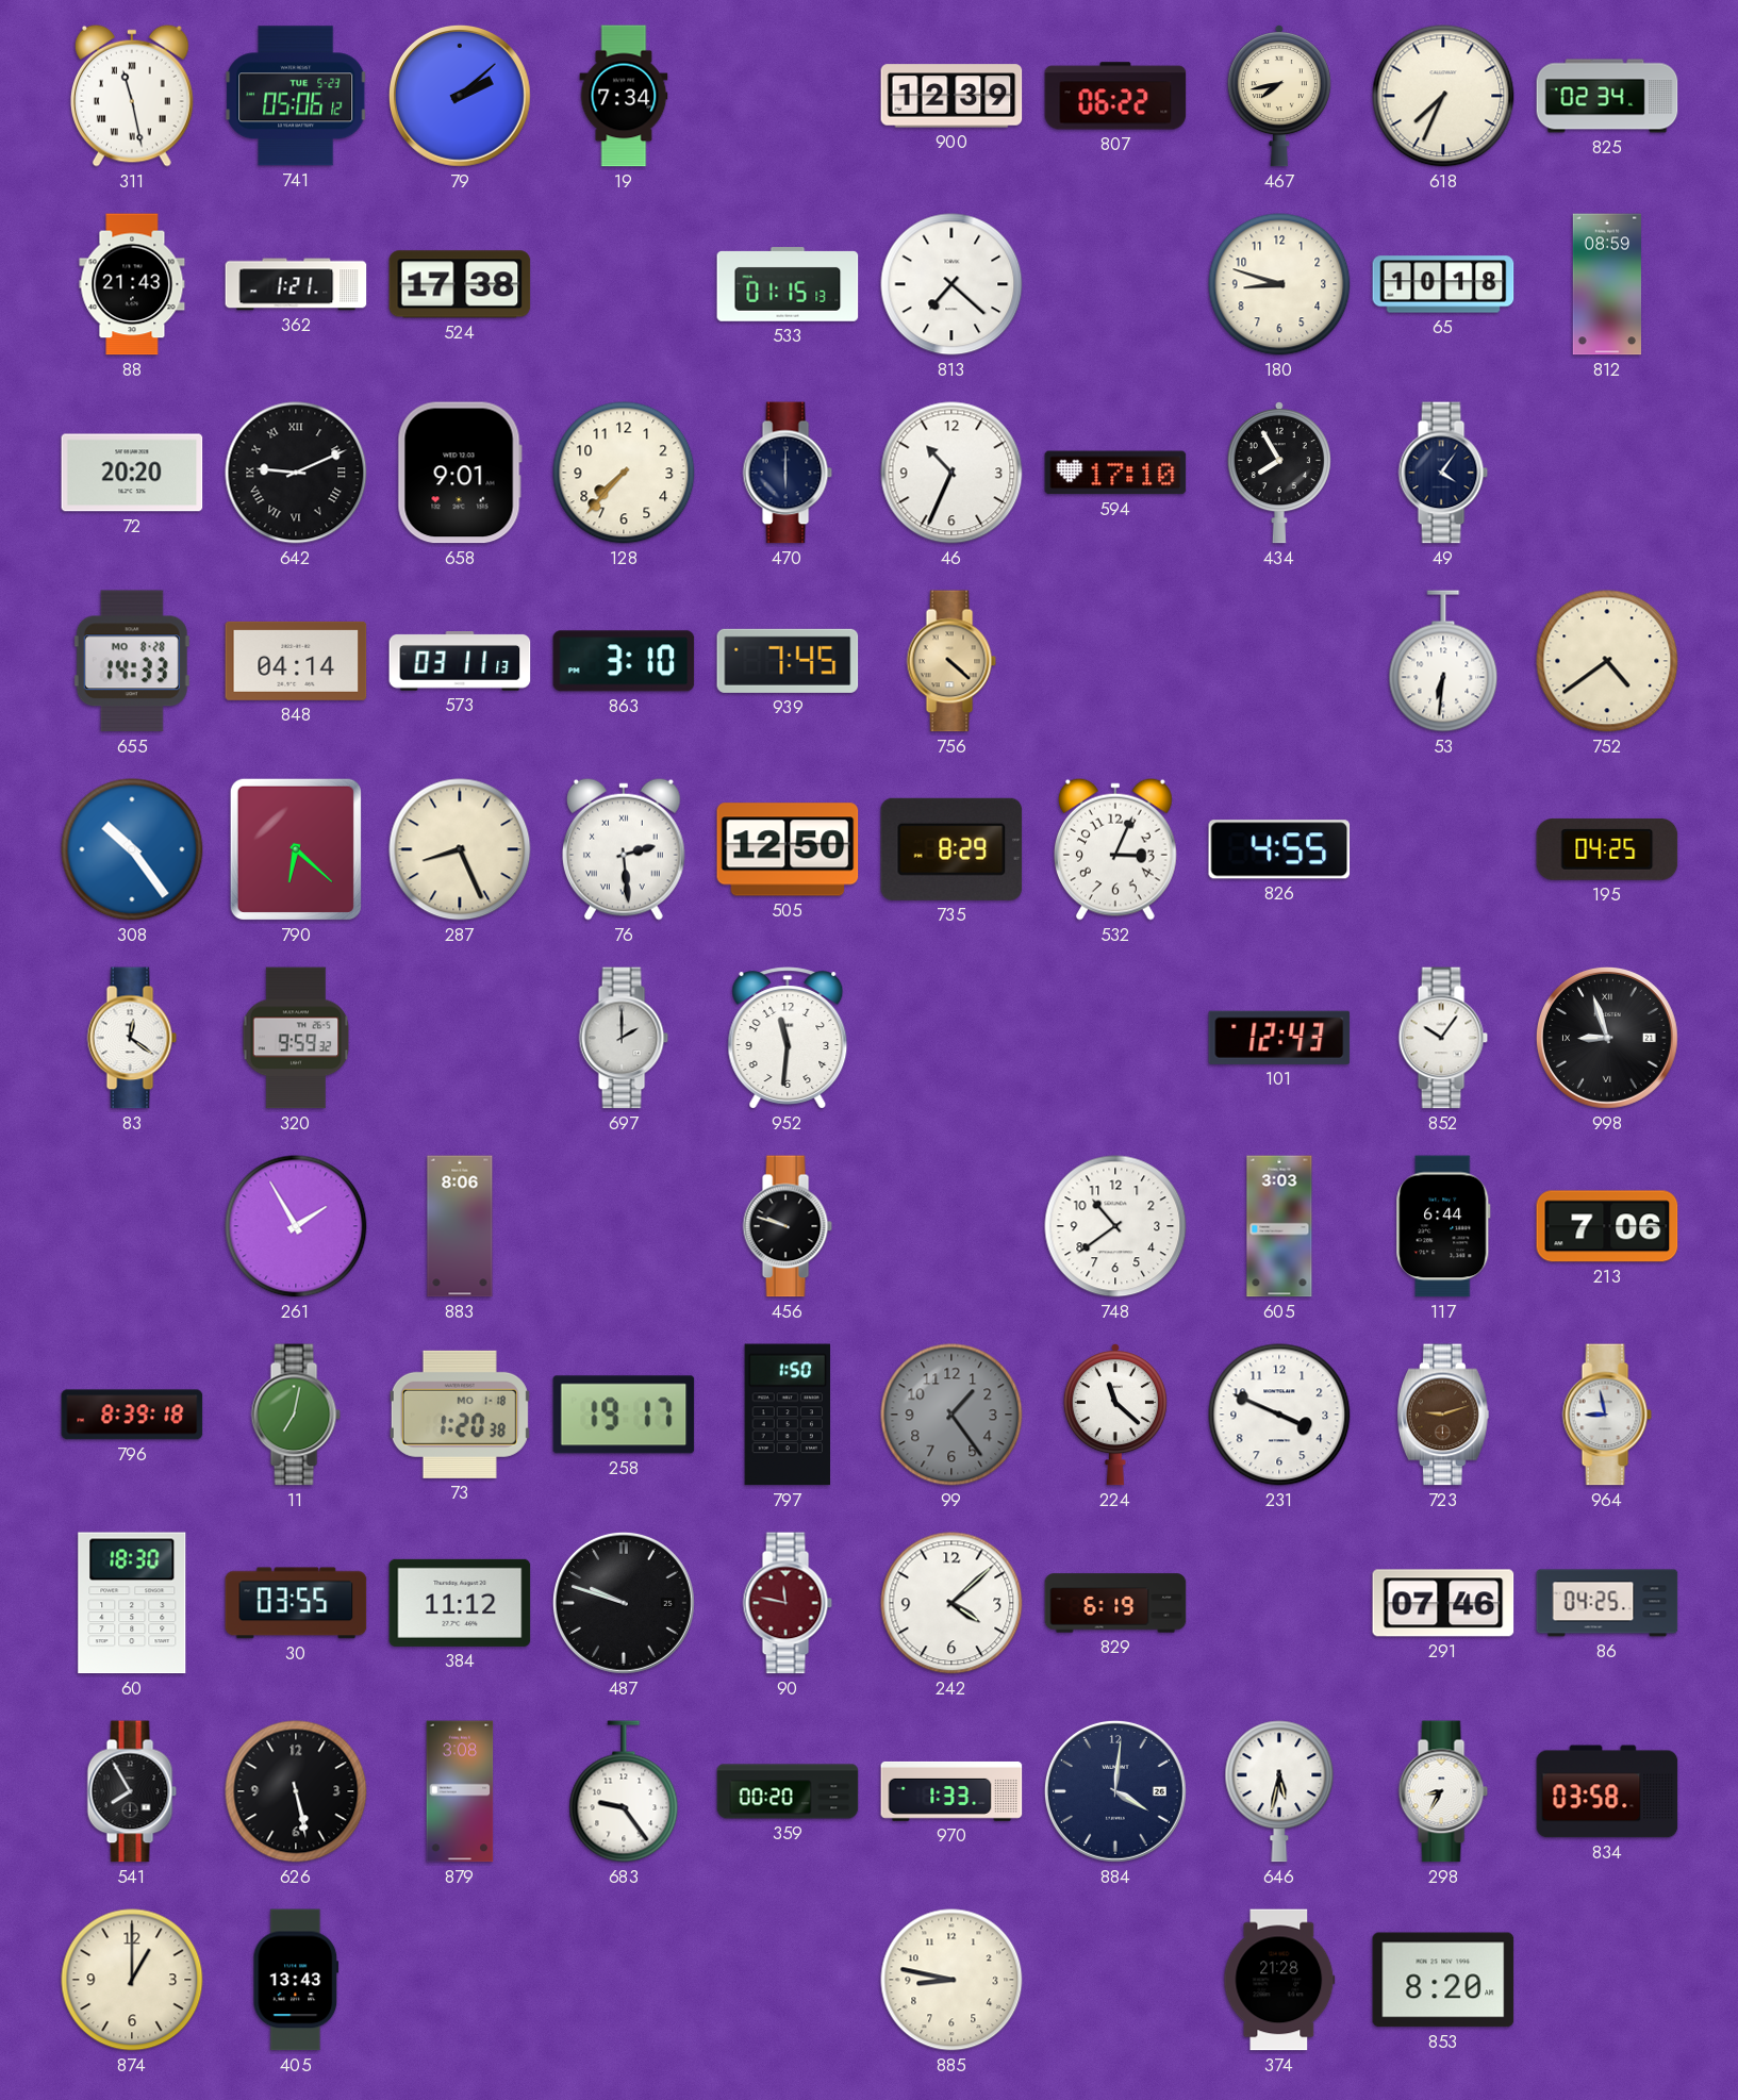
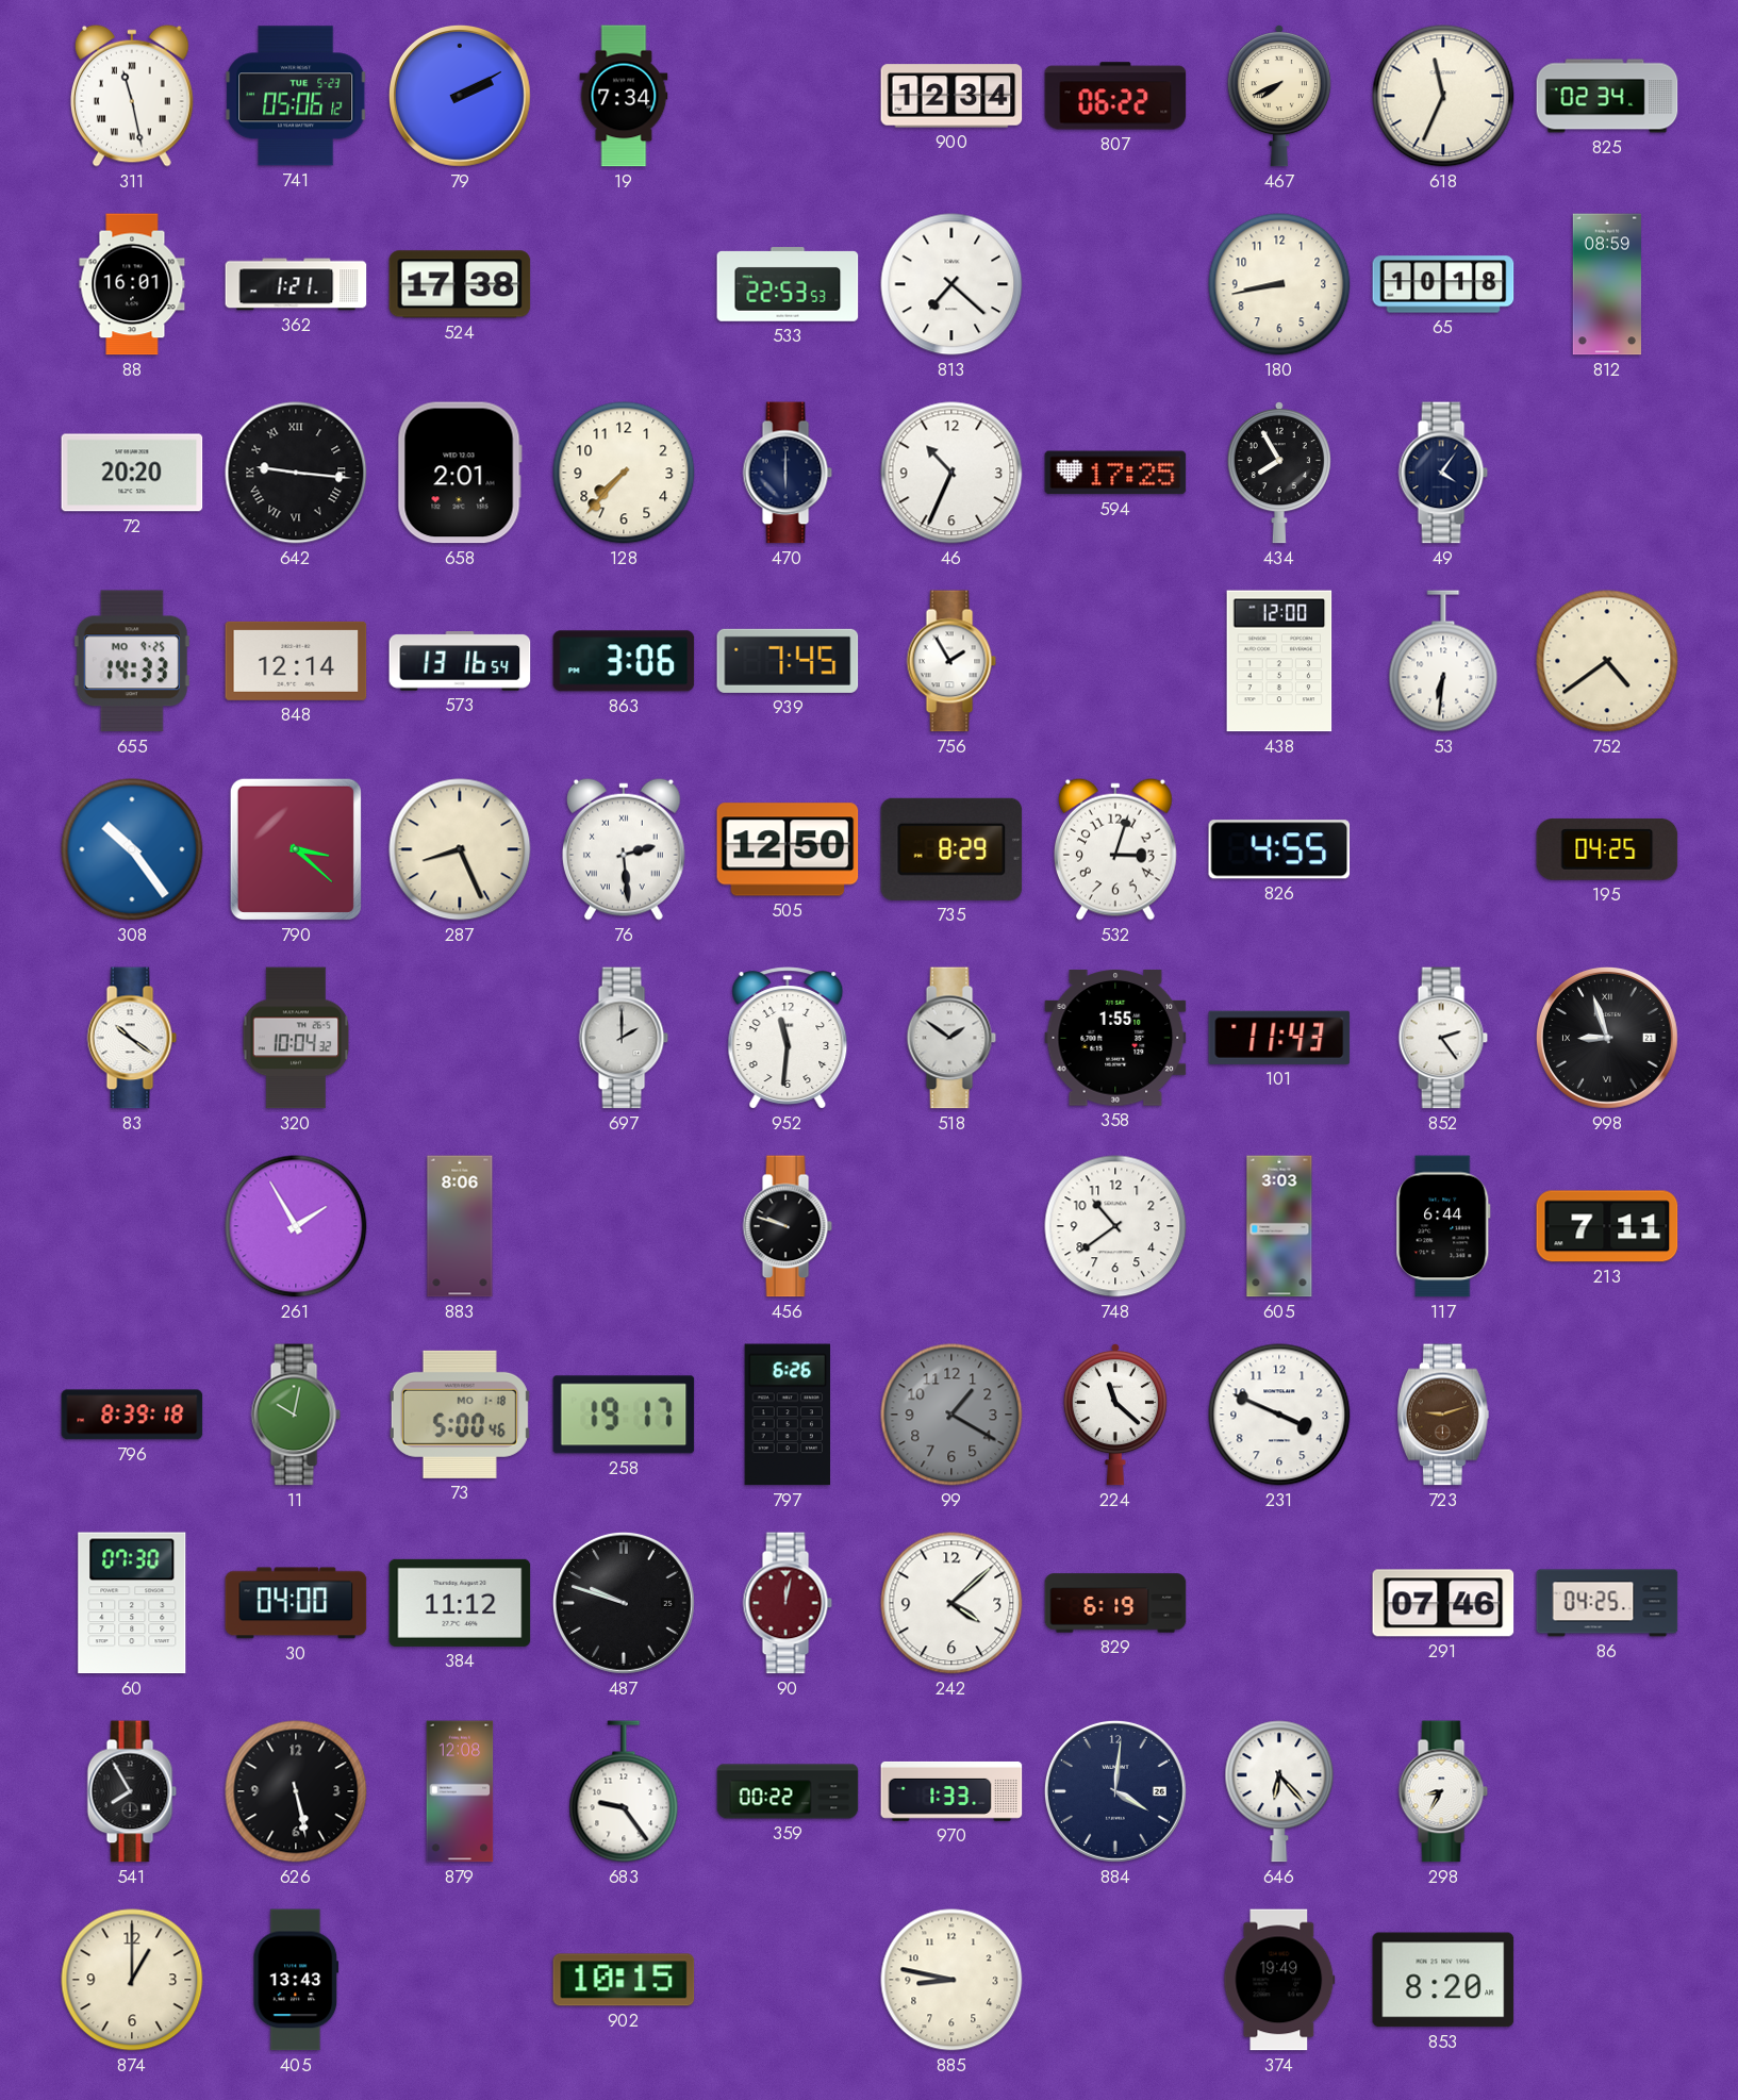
79: 2:08 -> 2:10
900: 12:39 -> 12:34
467: 7:43 -> 7:41
618: 7:34 -> 11:34
88: 21:43 -> 16:01
533: 01:15 -> 22:53
180: 8:48 -> 8:43
642: 9:11 -> 9:16
658: 9:01 -> 2:01
594: 17:10 -> 17:25
655 date: MO 8-28 -> MO 9-25
848: 04:14 -> 12:14
573: 03:11 -> 13:16
863: 3:10 -> 3:06
756: 4:22 -> 1:55
756 dial: champagne -> white
438: none -> 12:00
790: 6:22 -> 3:22
532: 3:04 -> 3:03
83: 12:21 -> 10:21
320: 9:59 -> 10:04
518: none -> 1:51
358: none -> 1:55
101: 12:43 -> 11:43
852: 10:06 -> 2:24
213: 7:06 -> 7:11
11: 7:02 -> 10:02
73: 1:20 -> 5:00
797: 1:50 -> 6:26
99: 1:24 -> 1:20
964: 8:58 -> none
60: 18:30 -> 07:30
30: 03:55 -> 04:00
90: 11:47 -> 12:02
879: 3:08 -> 12:08
359: 00:20 -> 00:22
646: 5:32 -> 6:23
834: 03:58 -> none
902: none -> 10:15
374: 21:28 -> 19:49
